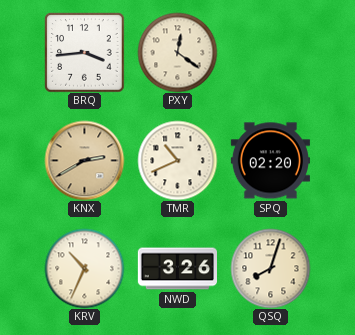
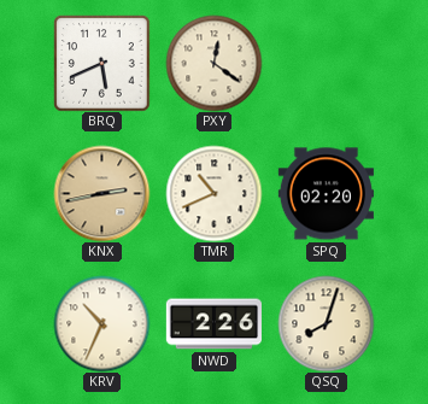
BRQ: 3:44 -> 5:41
KNX: 2:40 -> 2:43
NWD: 3:26 -> 2:26
